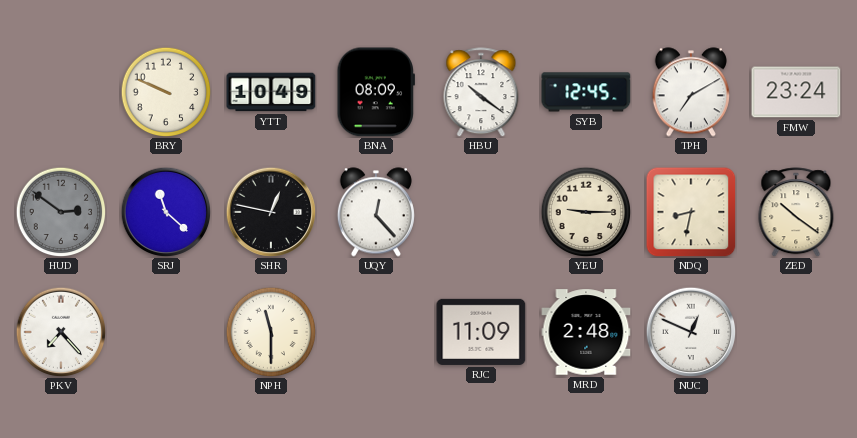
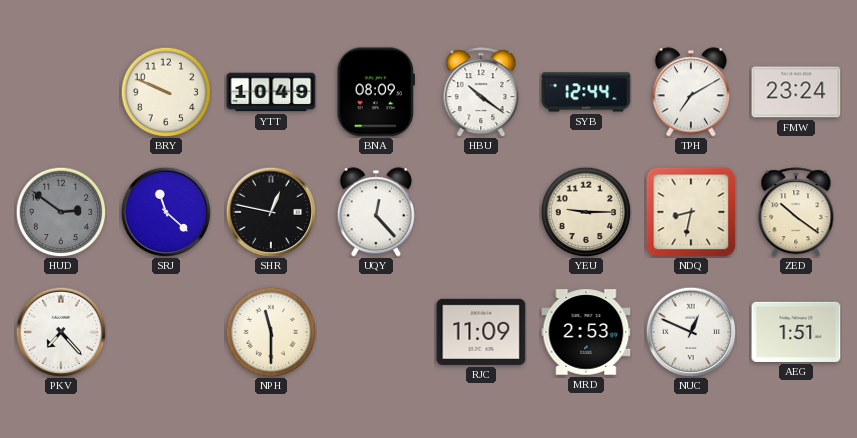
SYB: 12:45 -> 12:44
MRD: 2:48 -> 2:53
AEG: none -> 1:51
